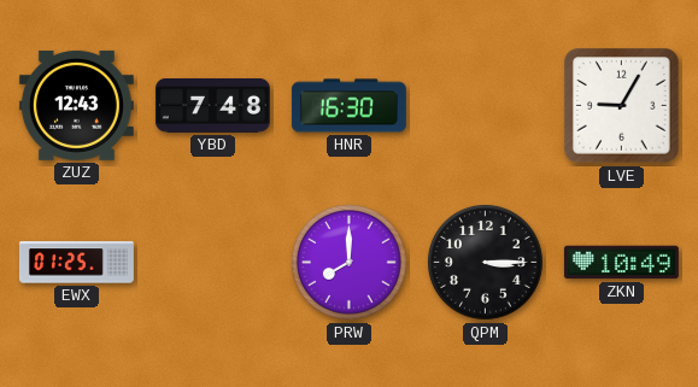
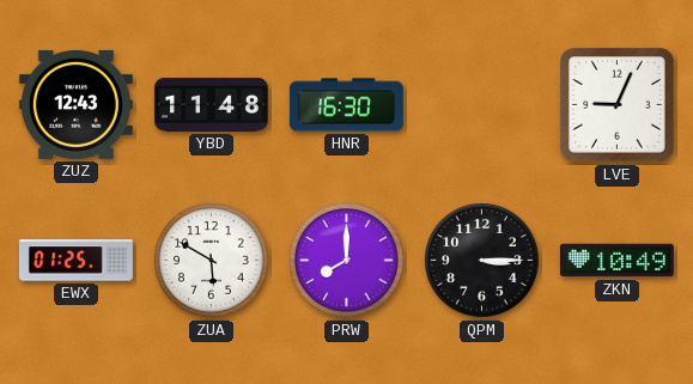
YBD: 7:48 -> 11:48
LVE: 9:05 -> 9:04
ZUA: none -> 5:50
